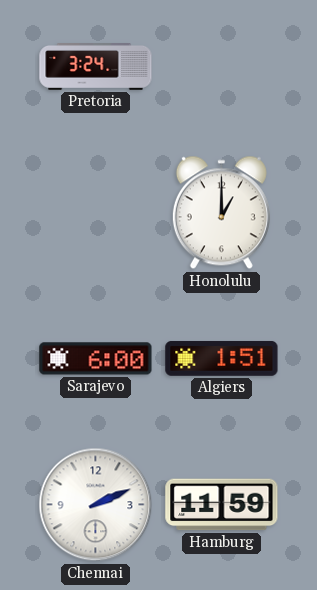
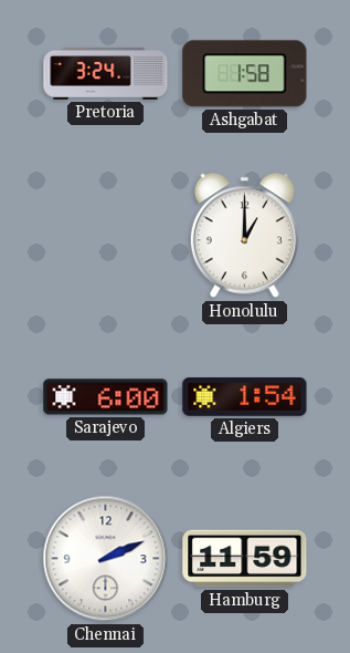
Ashgabat: none -> 1:58
Algiers: 1:51 -> 1:54
